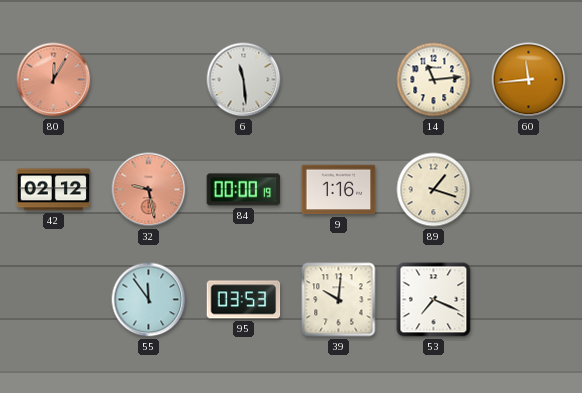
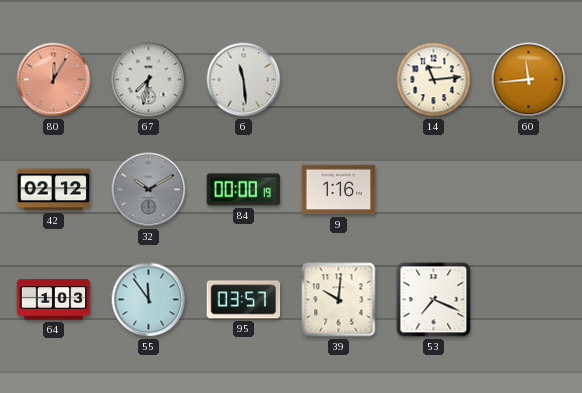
67: none -> 7:32
32: 9:28 -> 10:10
32 dial: salmon -> grey
89: 1:18 -> none
64: none -> 1:03
95: 03:53 -> 03:57
